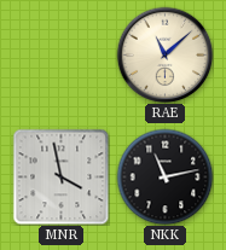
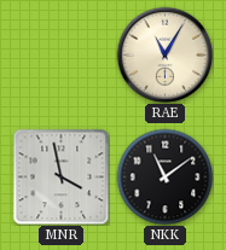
RAE: 11:08 -> 11:05
NKK: 11:13 -> 11:09
